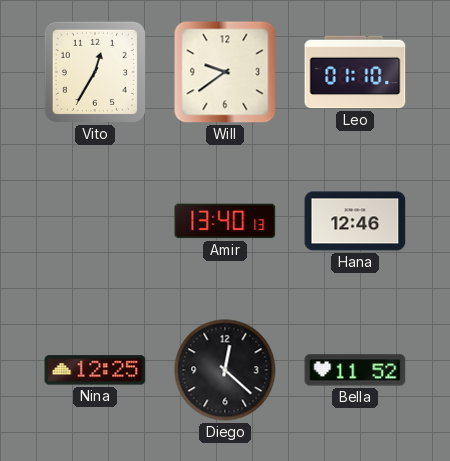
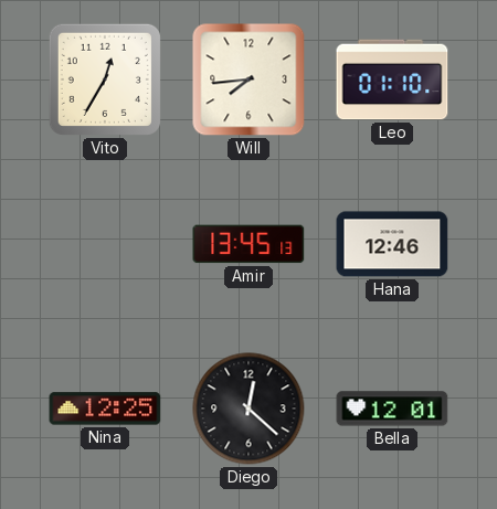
Will: 9:39 -> 7:44
Amir: 13:40 -> 13:45
Bella: 11:52 -> 12:01
